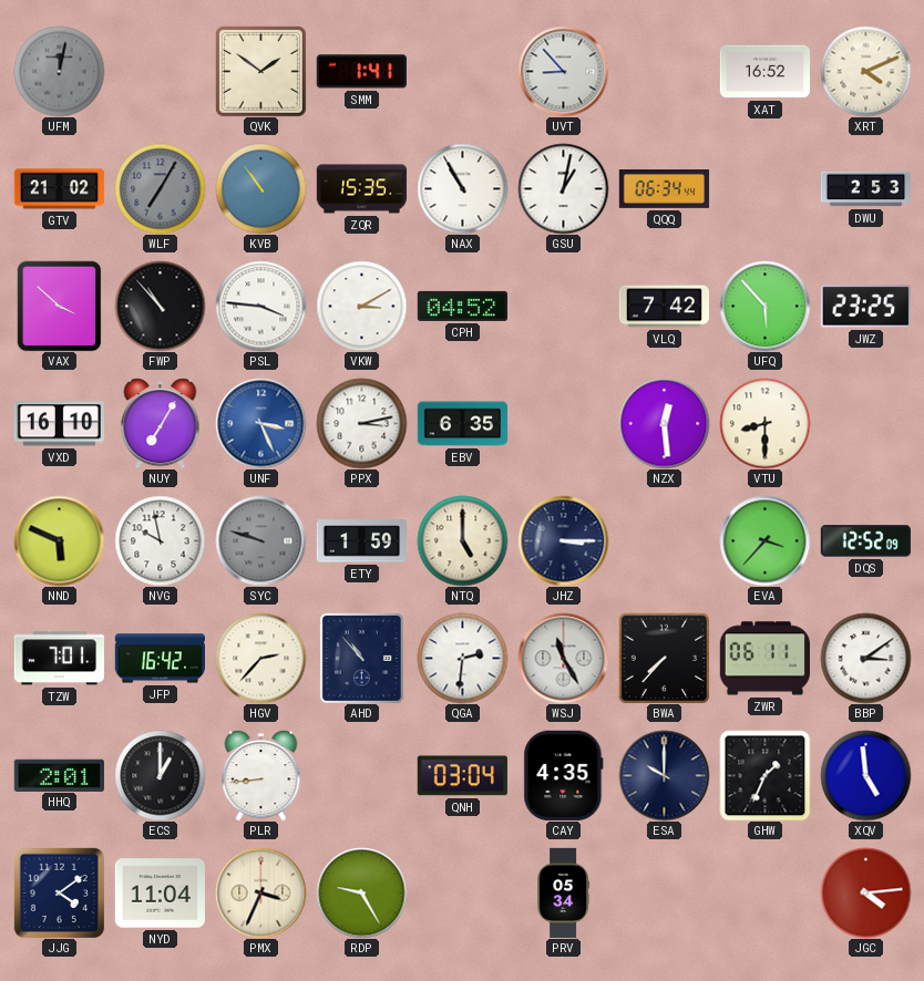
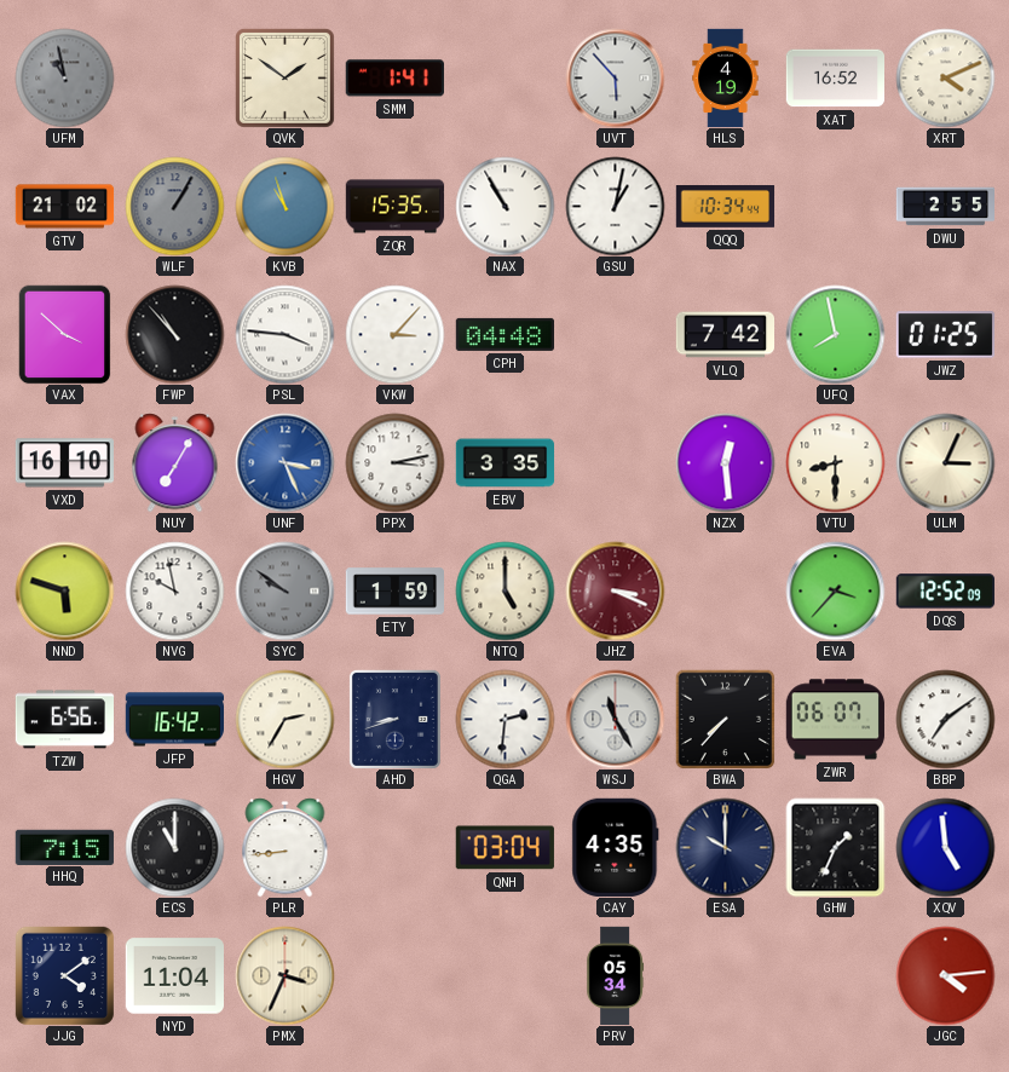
UFM: 12:02 -> 10:58
UVT: 8:53 -> 5:53
HLS: none -> 4:19
WLF: 7:05 -> 1:05
KVB: 10:54 -> 10:57
QQQ: 06:34 -> 10:34
DWU: 2:53 -> 2:55
VKW: 3:10 -> 3:07
CPH: 04:52 -> 04:48
UFQ: 5:53 -> 7:58
JWZ: 23:25 -> 01:25
EBV: 6:35 -> 3:35
ULM: none -> 3:04
NND: 5:49 -> 5:48
SYC: 9:48 -> 9:51
JHZ: 3:15 -> 3:19
JHZ dial: navy -> burgundy
TZW: 7:01 -> 6:56
HGV: 2:37 -> 2:35
AHD: 10:53 -> 8:42
ZWR: 06:11 -> 06:07
BBP: 3:09 -> 7:09
HHQ: 2:01 -> 7:15
ECS: 1:00 -> 11:00
RDP: 9:25 -> none
